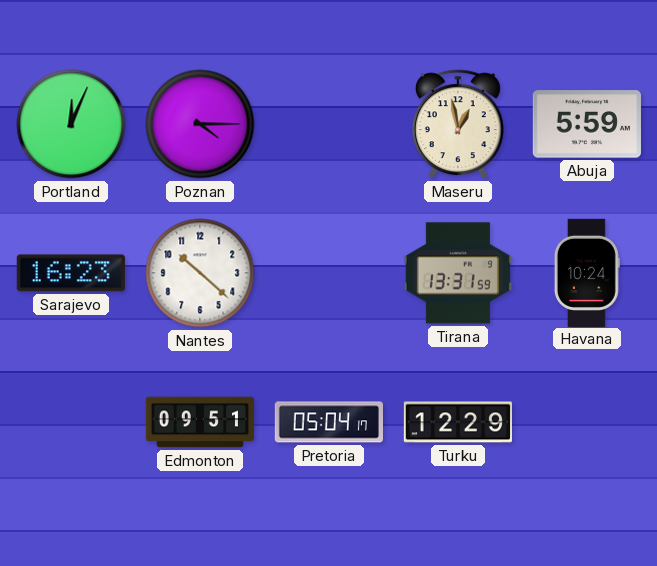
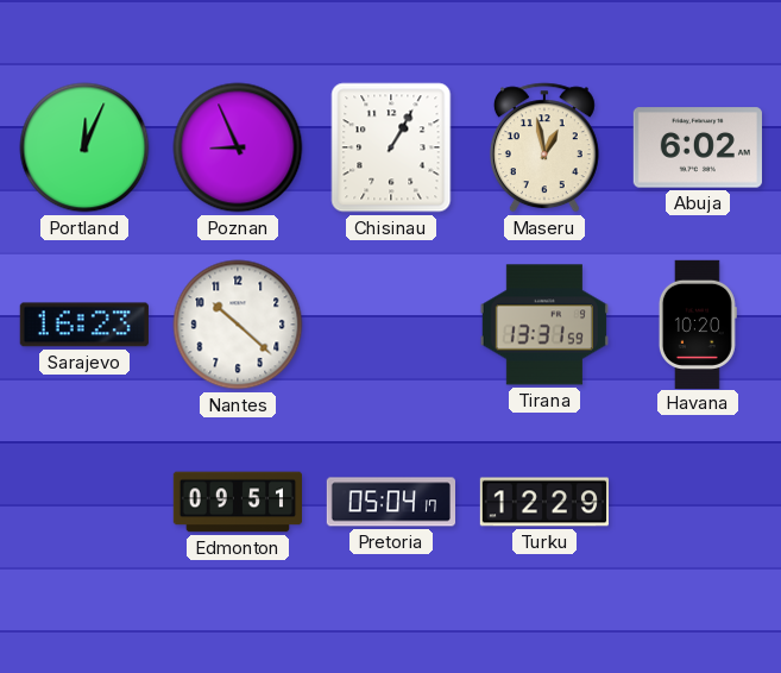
Poznan: 4:15 -> 8:56
Chisinau: none -> 1:05
Abuja: 5:59 -> 6:02
Havana: 10:24 -> 10:20
